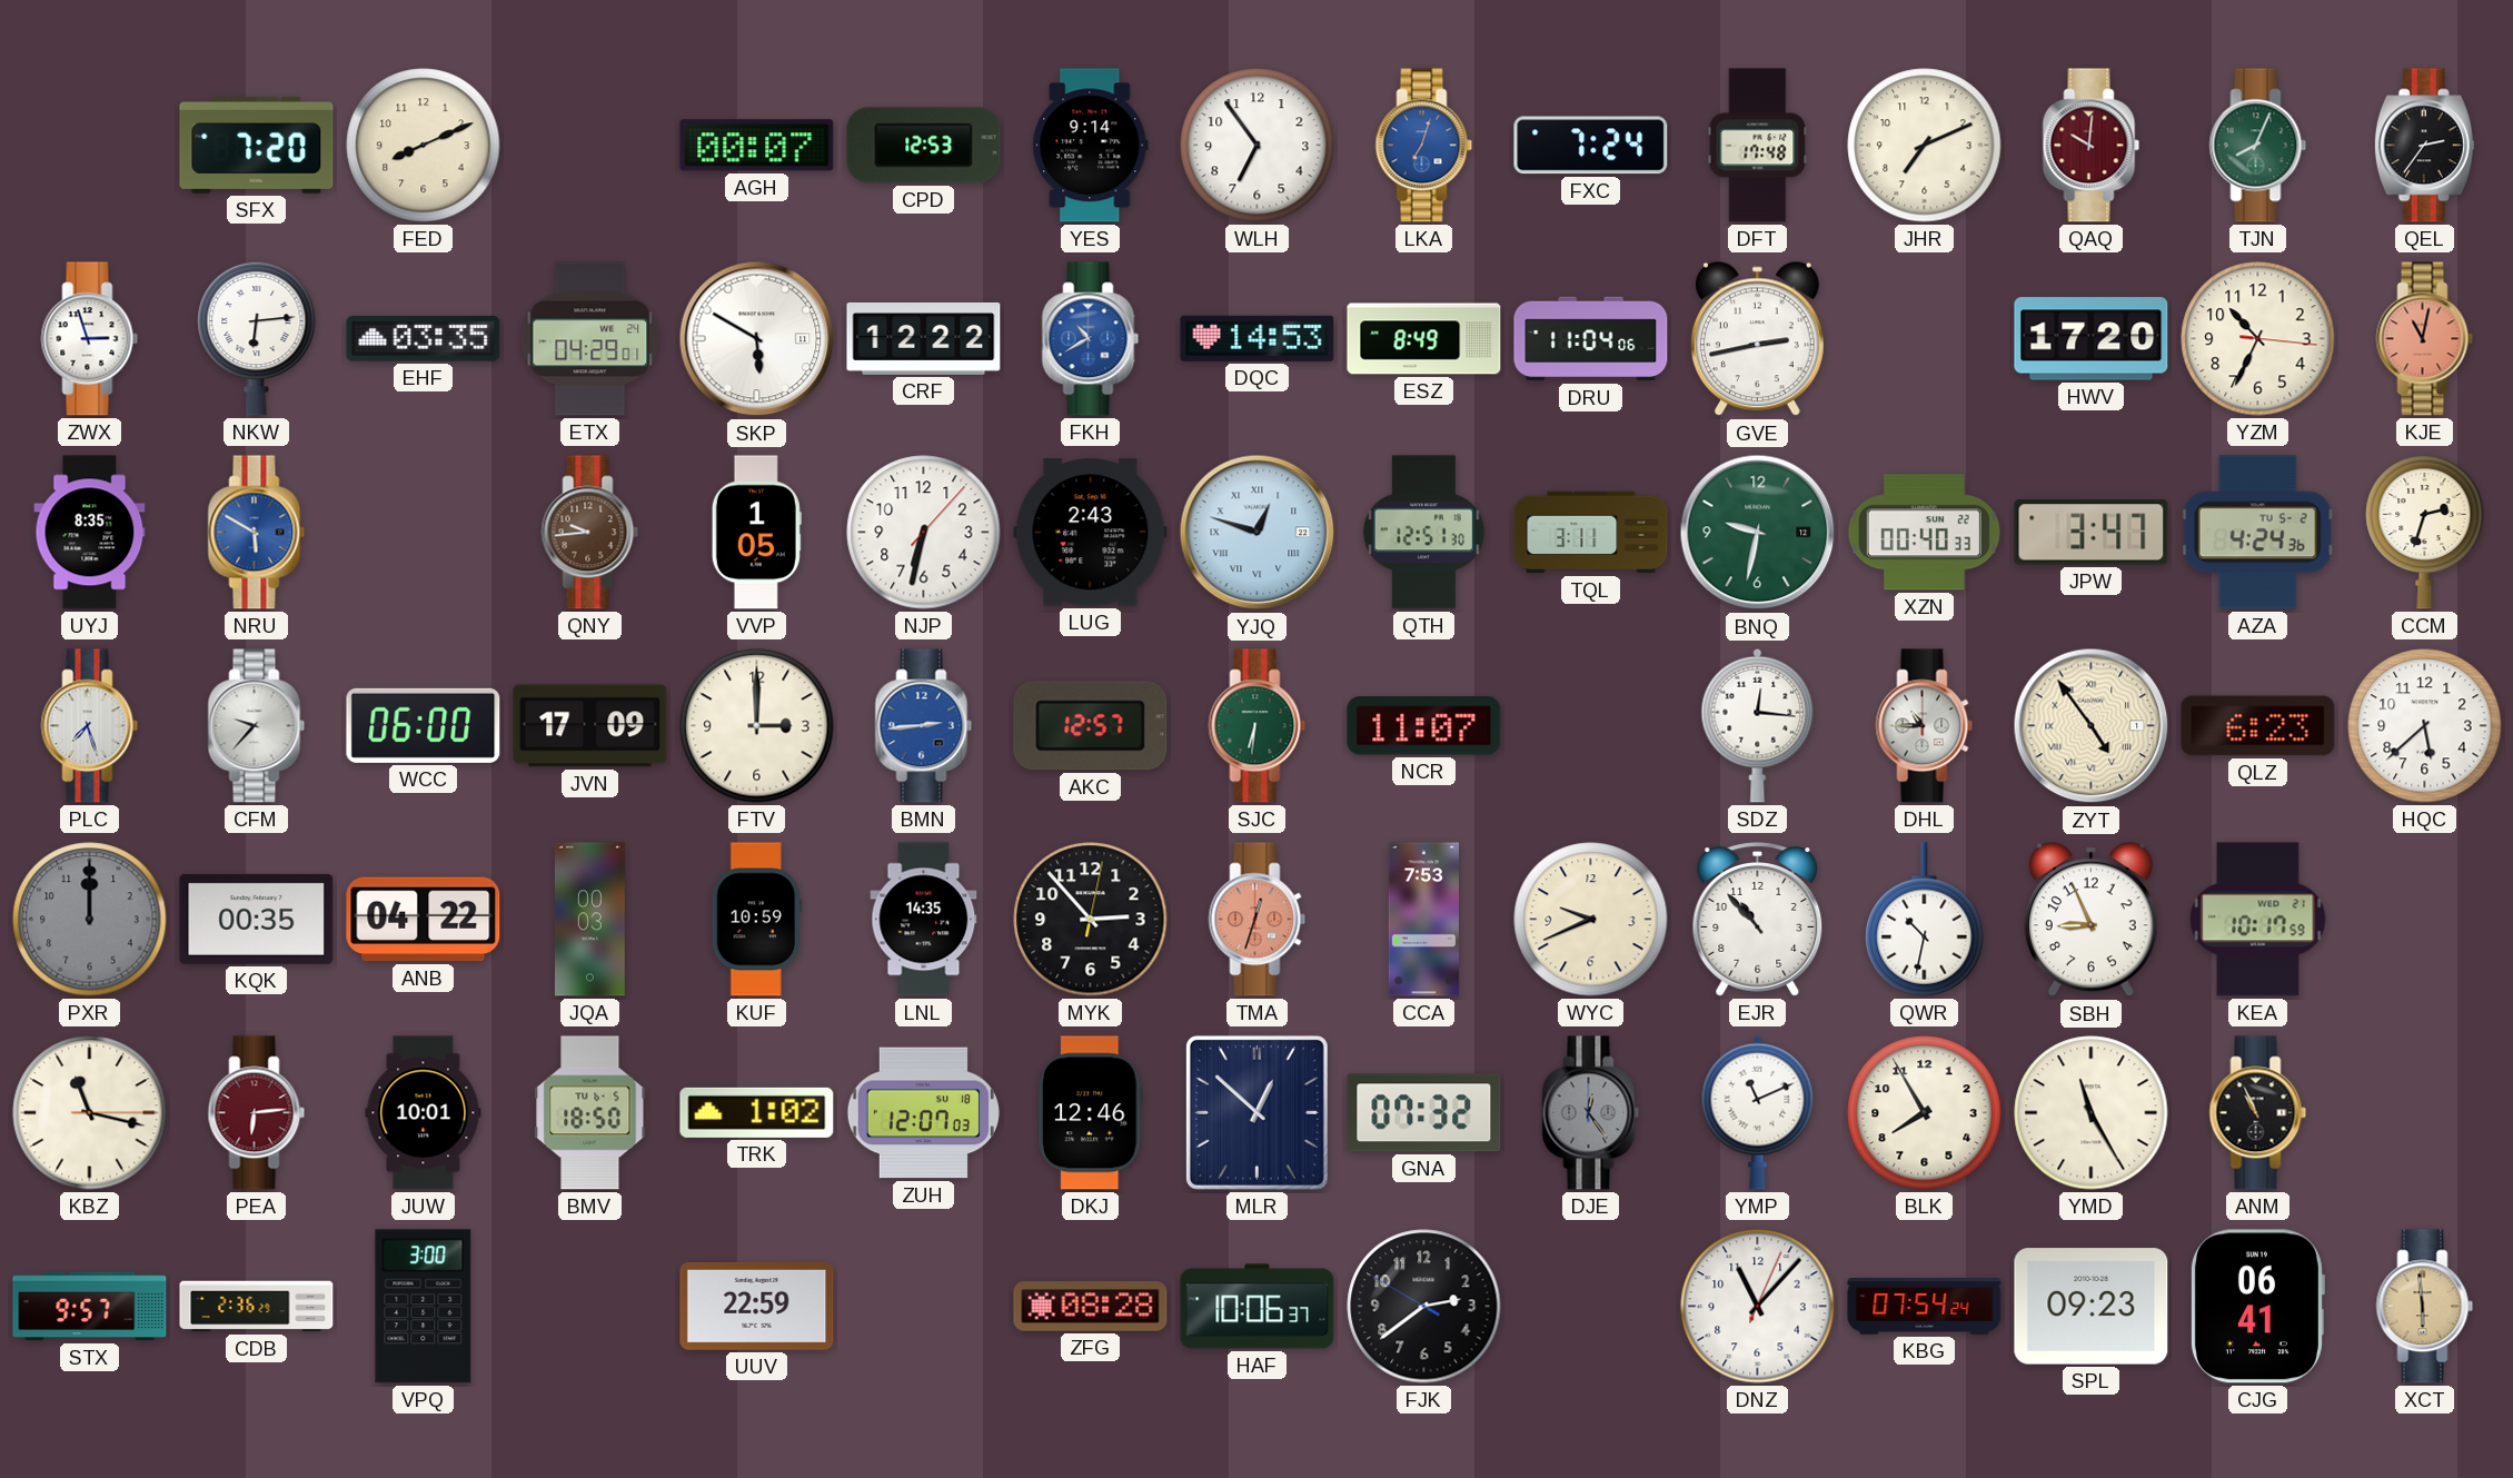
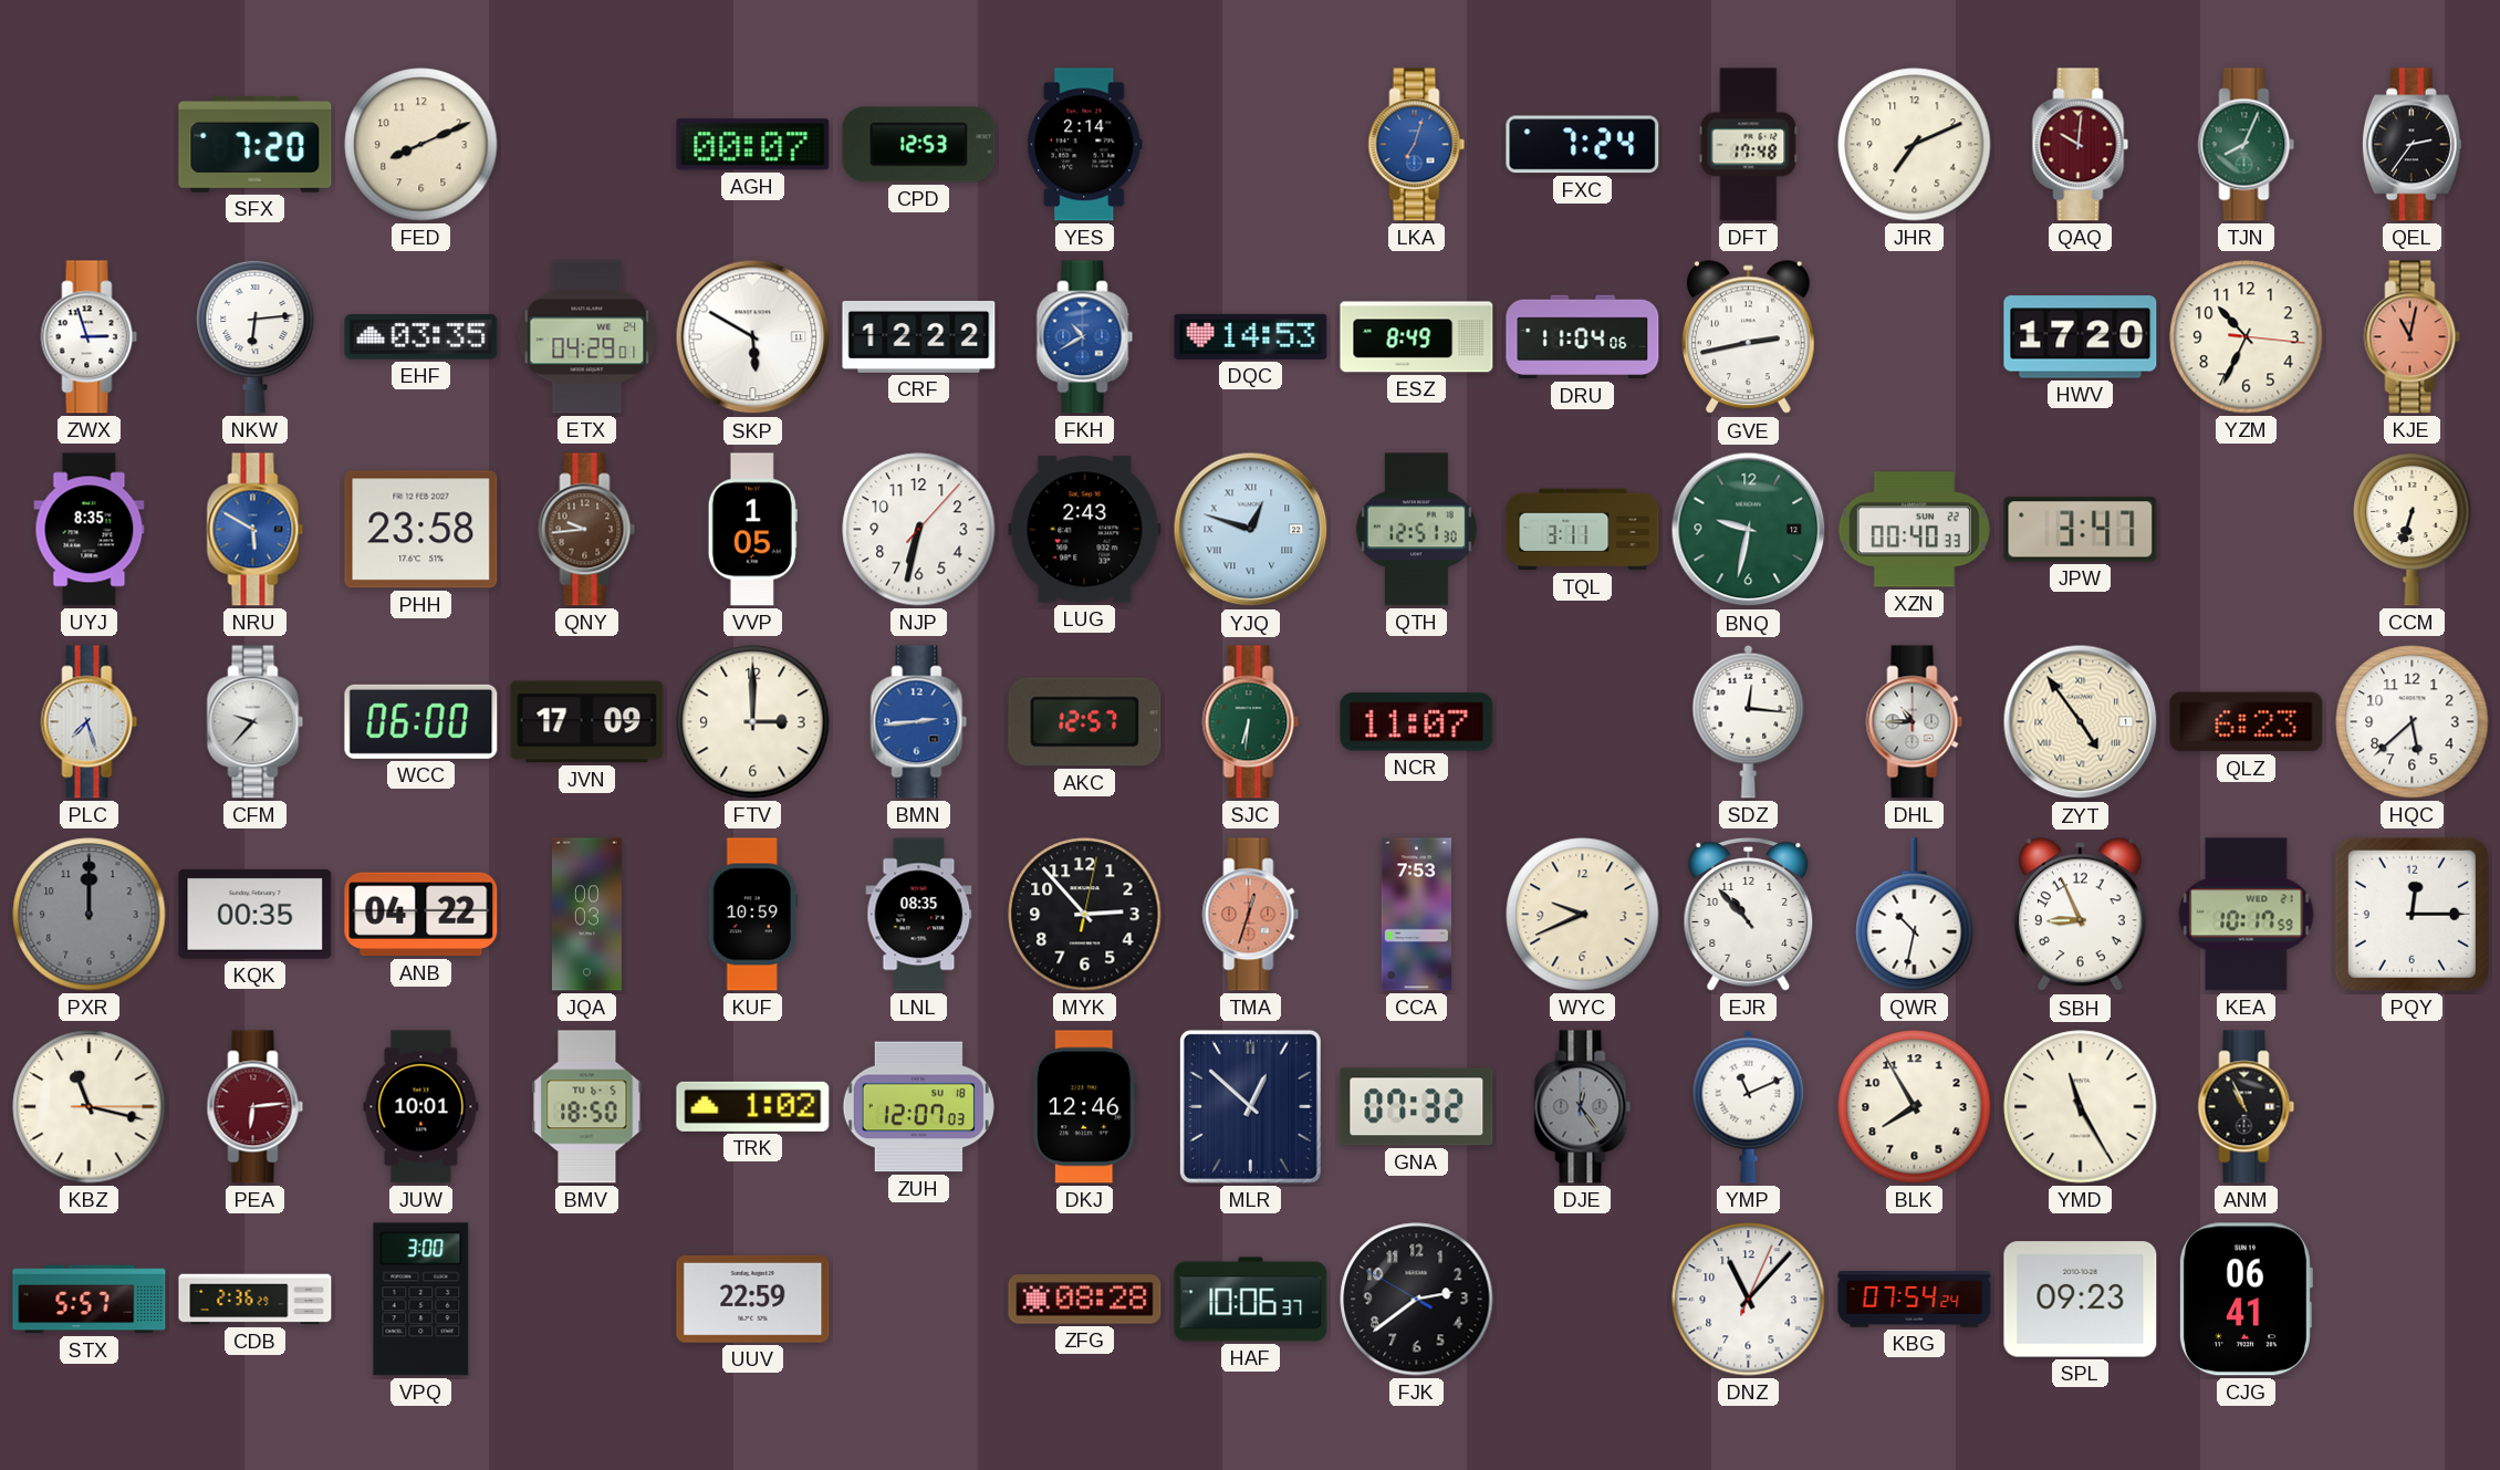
YES: 9:14 -> 2:14
WLH: 6:54 -> none
PHH: none -> 23:58
AZA: 4:24 -> none
CCM: 2:33 -> 6:33
LNL: 14:35 -> 08:35
PQY: none -> 12:15
STX: 9:57 -> 5:57
XCT: 5:59 -> none
